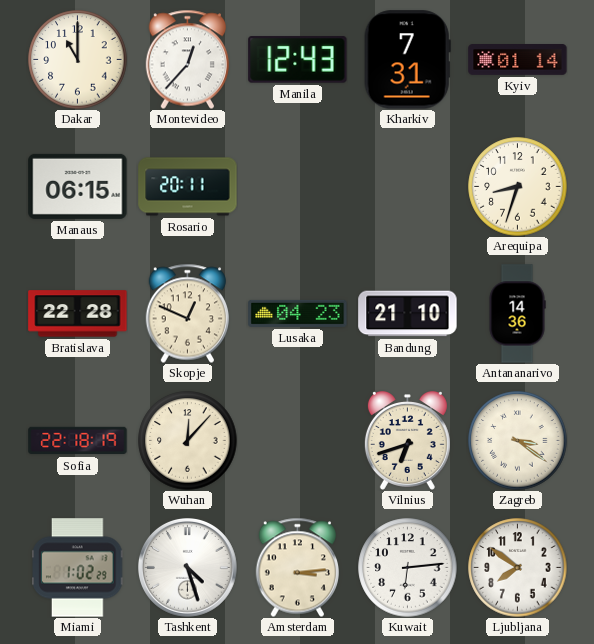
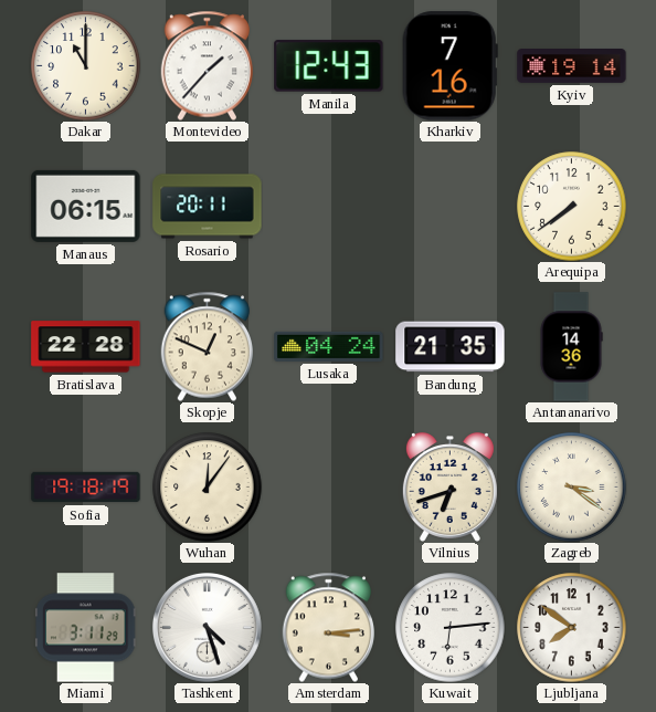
Montevideo: 12:37 -> 1:37
Kharkiv: 7:31 -> 7:16
Kyiv: 01:14 -> 19:14
Arequipa: 8:33 -> 7:39
Lusaka: 04:23 -> 04:24
Bandung: 21:10 -> 21:35
Sofia: 22:18 -> 19:18
Wuhan: 12:07 -> 12:06
Miami: 1:02 -> 3:11
